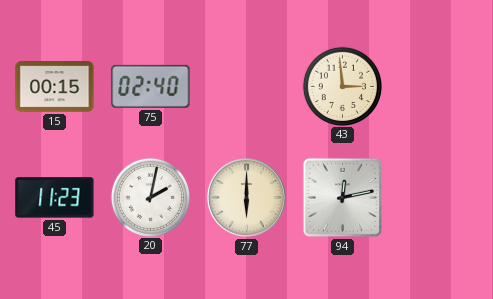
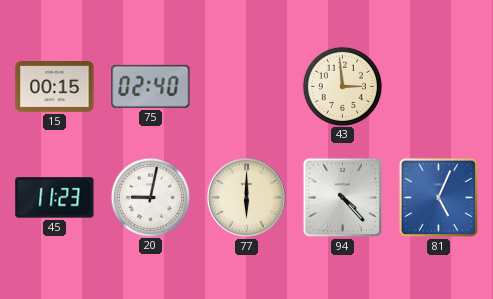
20: 2:02 -> 9:02
94: 12:13 -> 4:23
81: none -> 5:04
